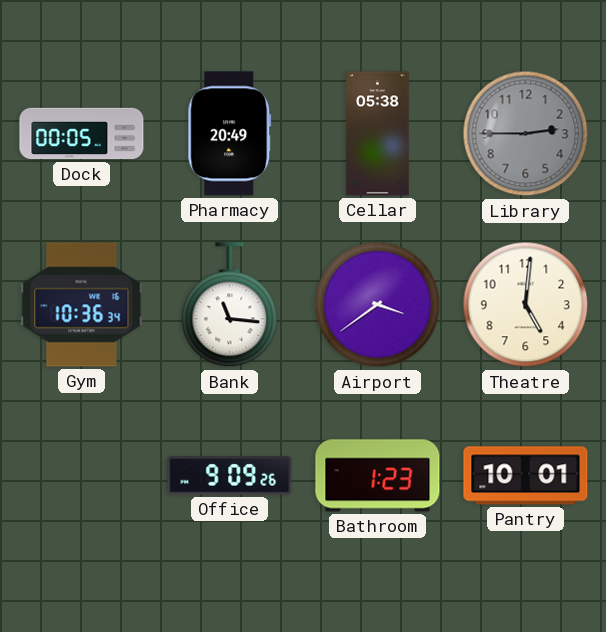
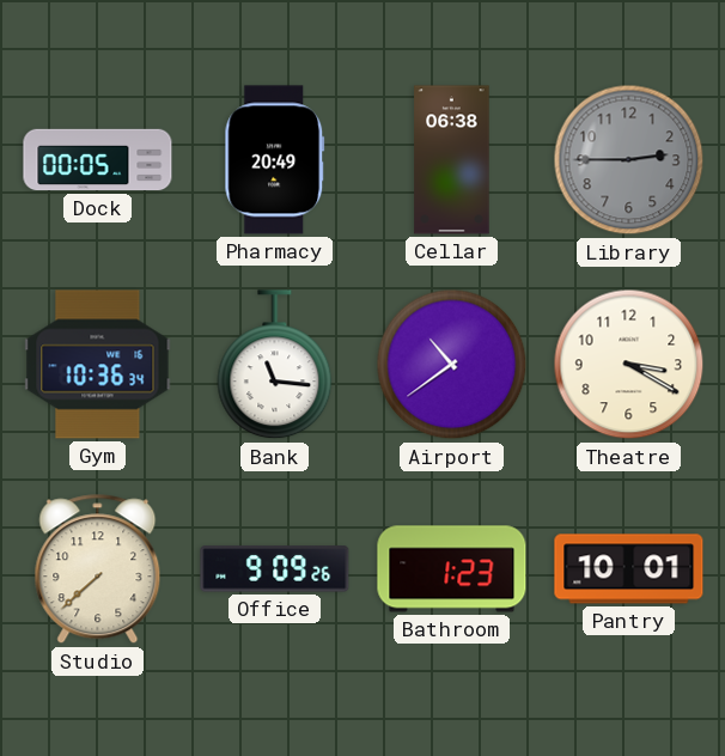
Cellar: 05:38 -> 06:38
Airport: 3:39 -> 10:39
Theatre: 5:01 -> 3:20
Studio: none -> 7:38
